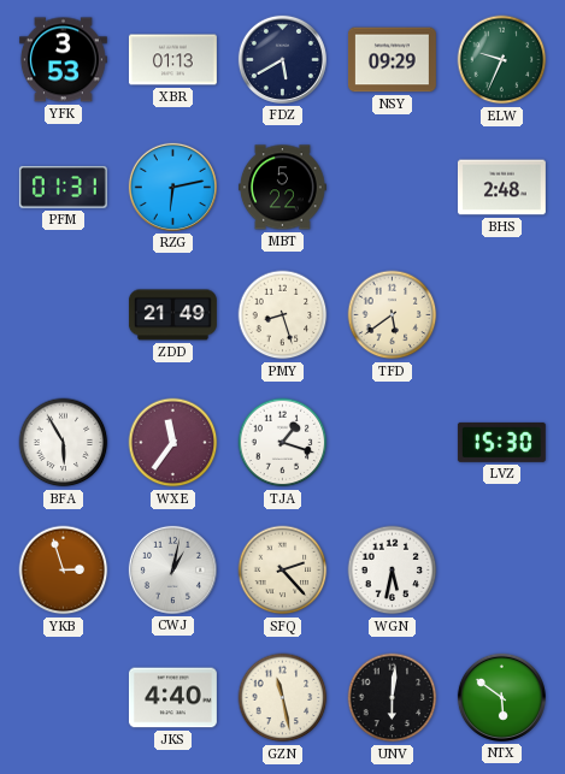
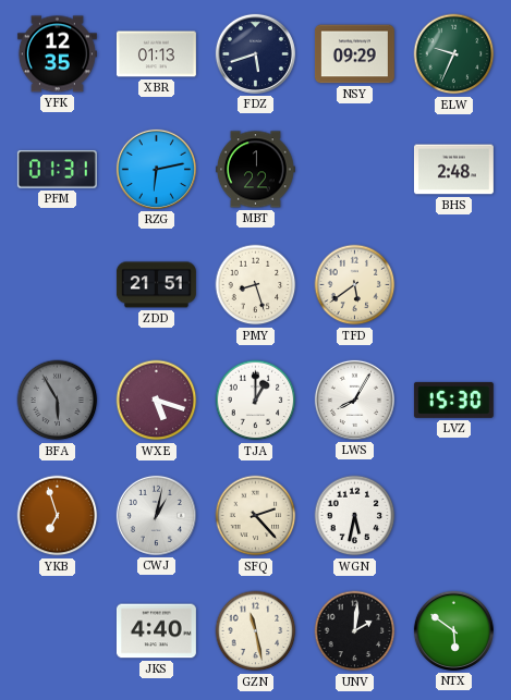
YFK: 3:53 -> 12:35
FDZ: 5:40 -> 5:42
MBT: 5:22 -> 1:22
ZDD: 21:49 -> 21:51
BFA dial: white -> grey
WXE: 11:36 -> 5:18
TJA: 1:18 -> 1:00
LWS: none -> 8:05
YKB: 2:57 -> 6:57
UNV: 6:01 -> 2:01
